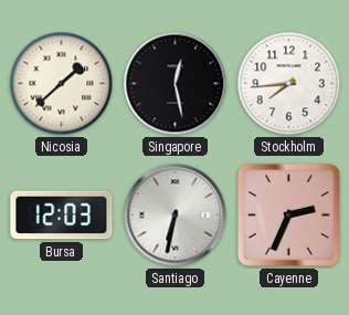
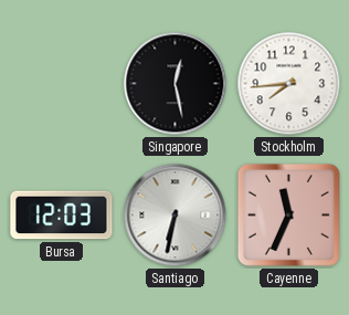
Nicosia: 1:38 -> none
Cayenne: 2:34 -> 11:34
